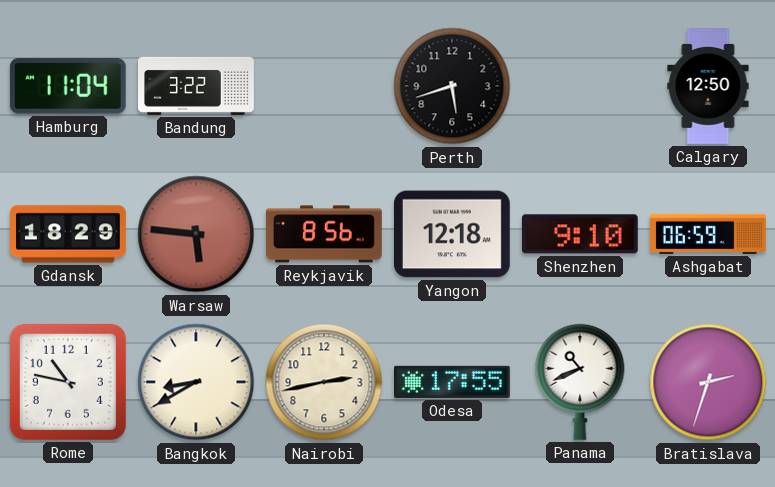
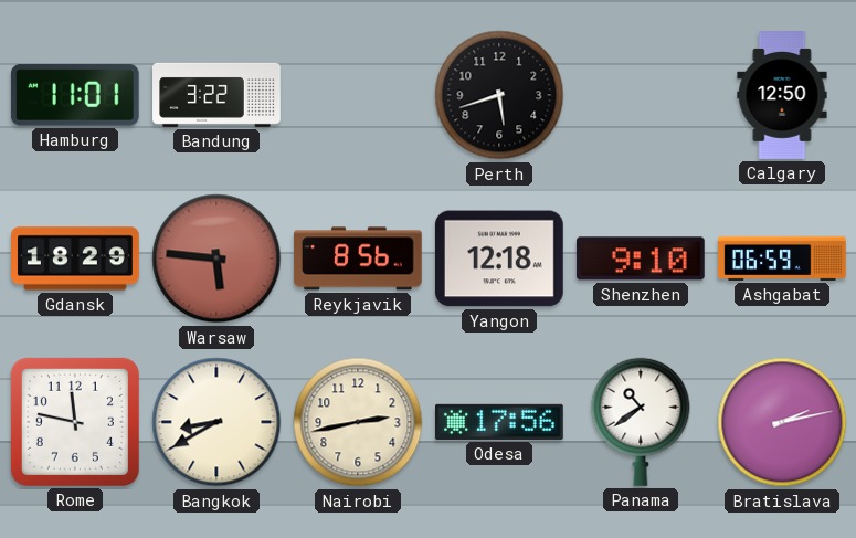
Hamburg: 11:04 -> 11:01
Rome: 10:47 -> 11:47
Odesa: 17:55 -> 17:56
Panama: 10:41 -> 10:39
Bratislava: 2:33 -> 2:13
